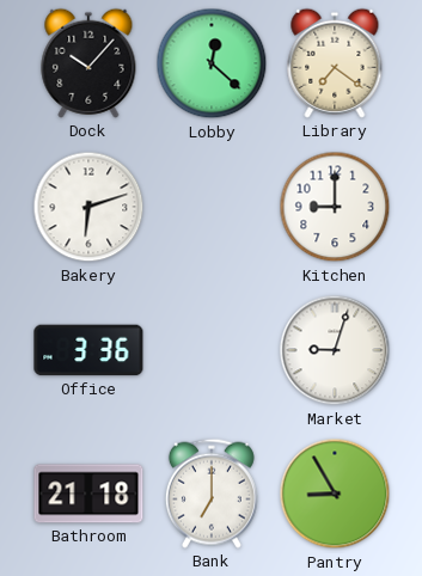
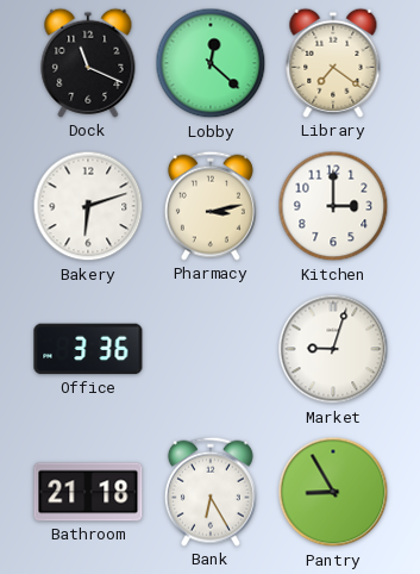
Dock: 10:07 -> 11:19
Pharmacy: none -> 3:13
Kitchen: 9:00 -> 3:00
Bank: 7:00 -> 6:25
